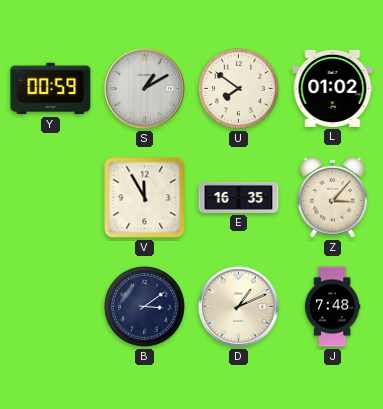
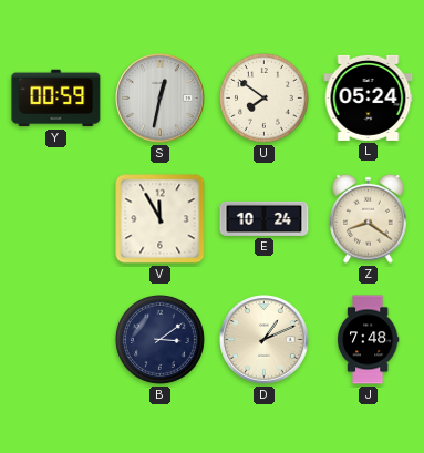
S: 1:10 -> 12:32
L: 01:02 -> 05:24
E: 16:35 -> 10:24
Z: 3:07 -> 8:21
